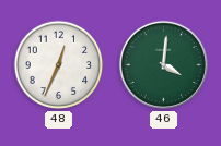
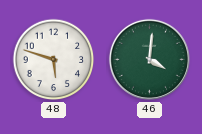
48: 12:34 -> 5:48
